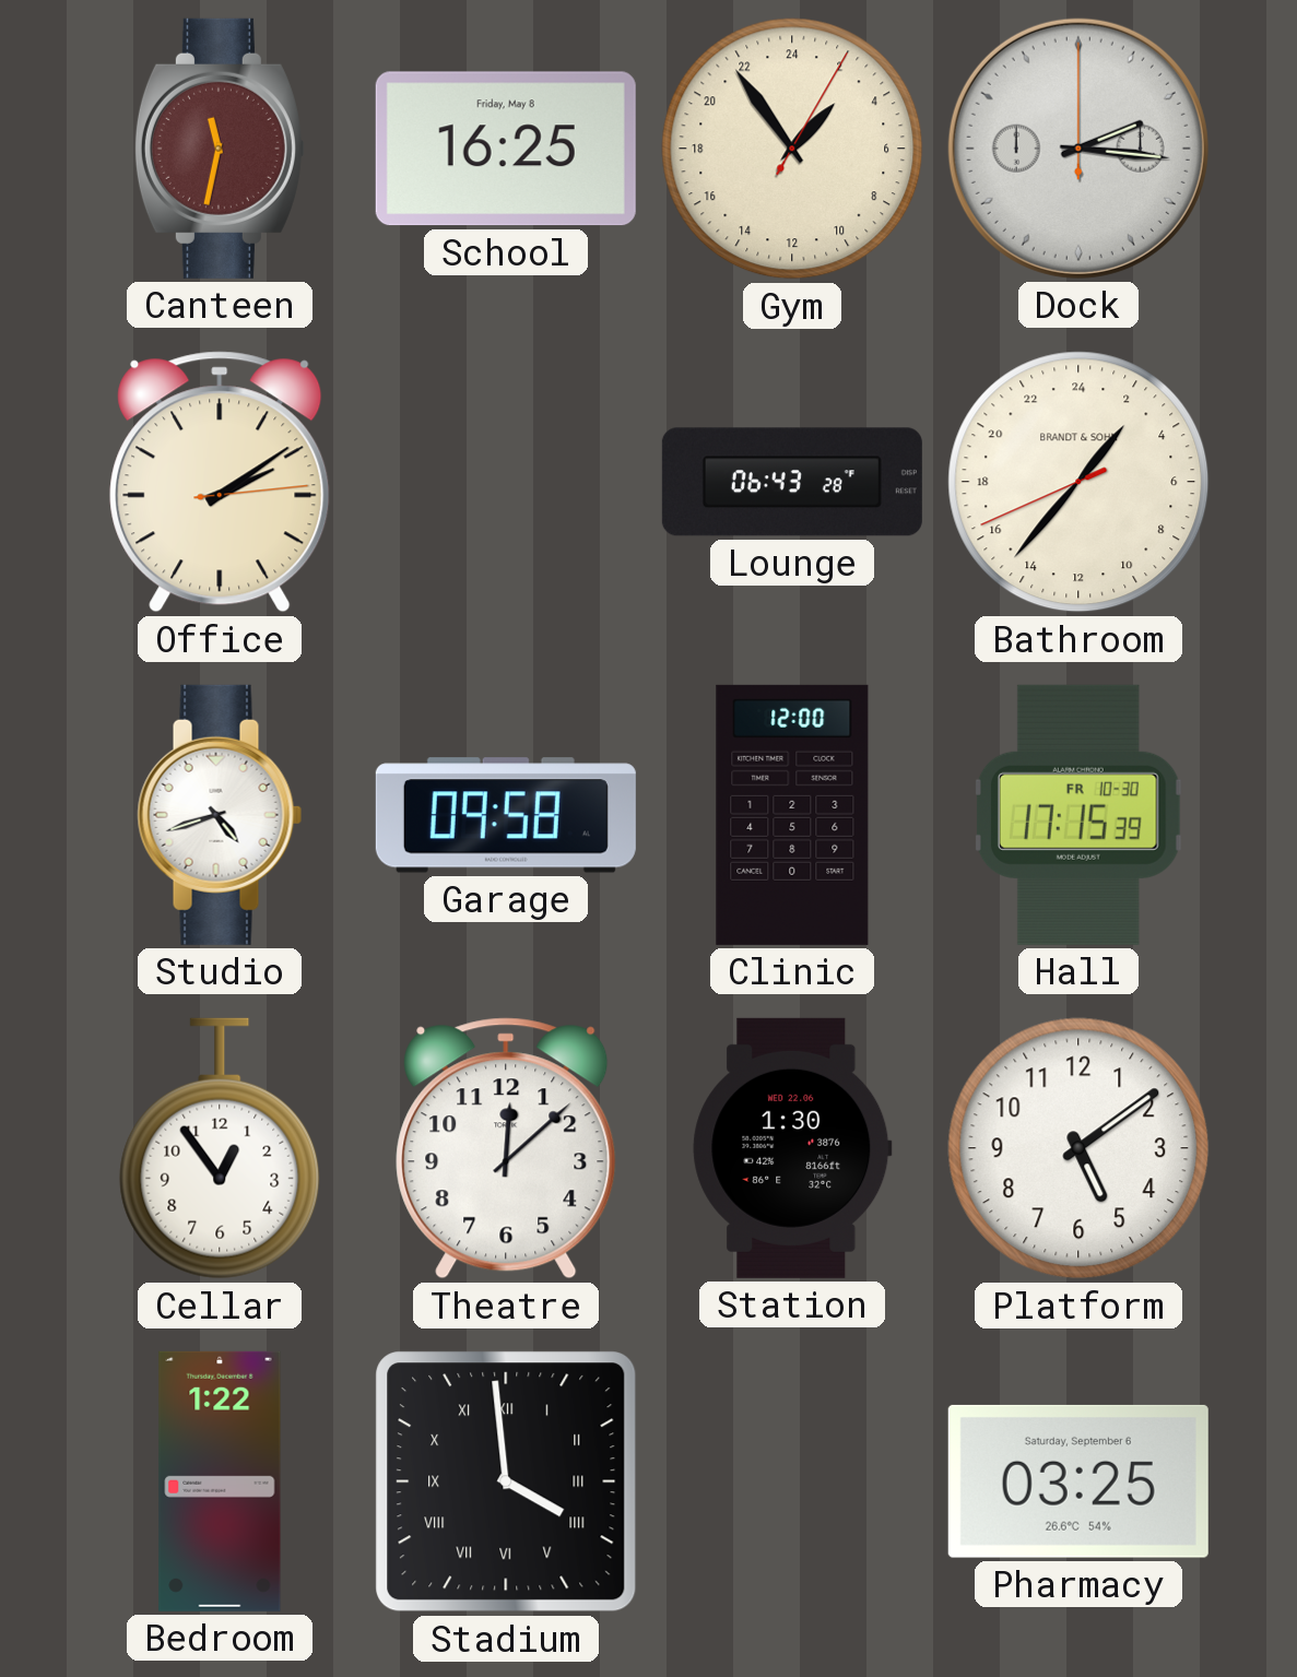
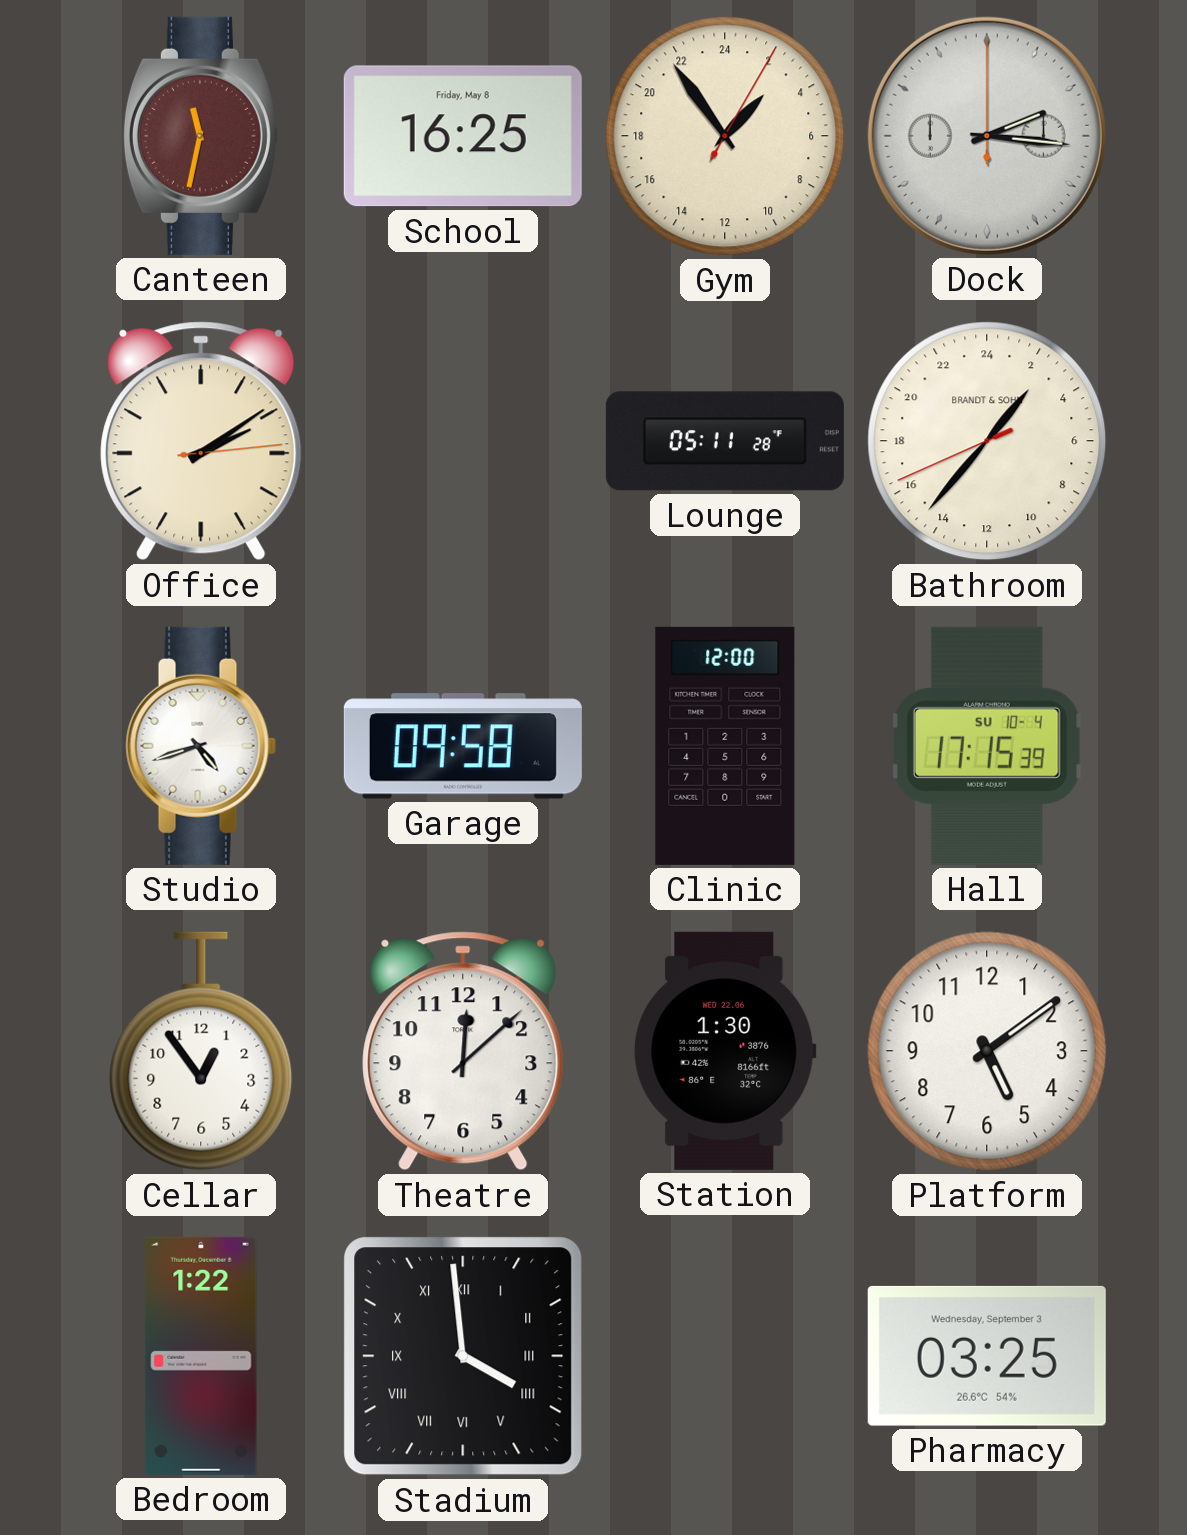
Lounge: 06:43 -> 05:11
Hall date: FR 10-30 -> SU 10-4
Pharmacy date: Saturday, September 6 -> Wednesday, September 3
